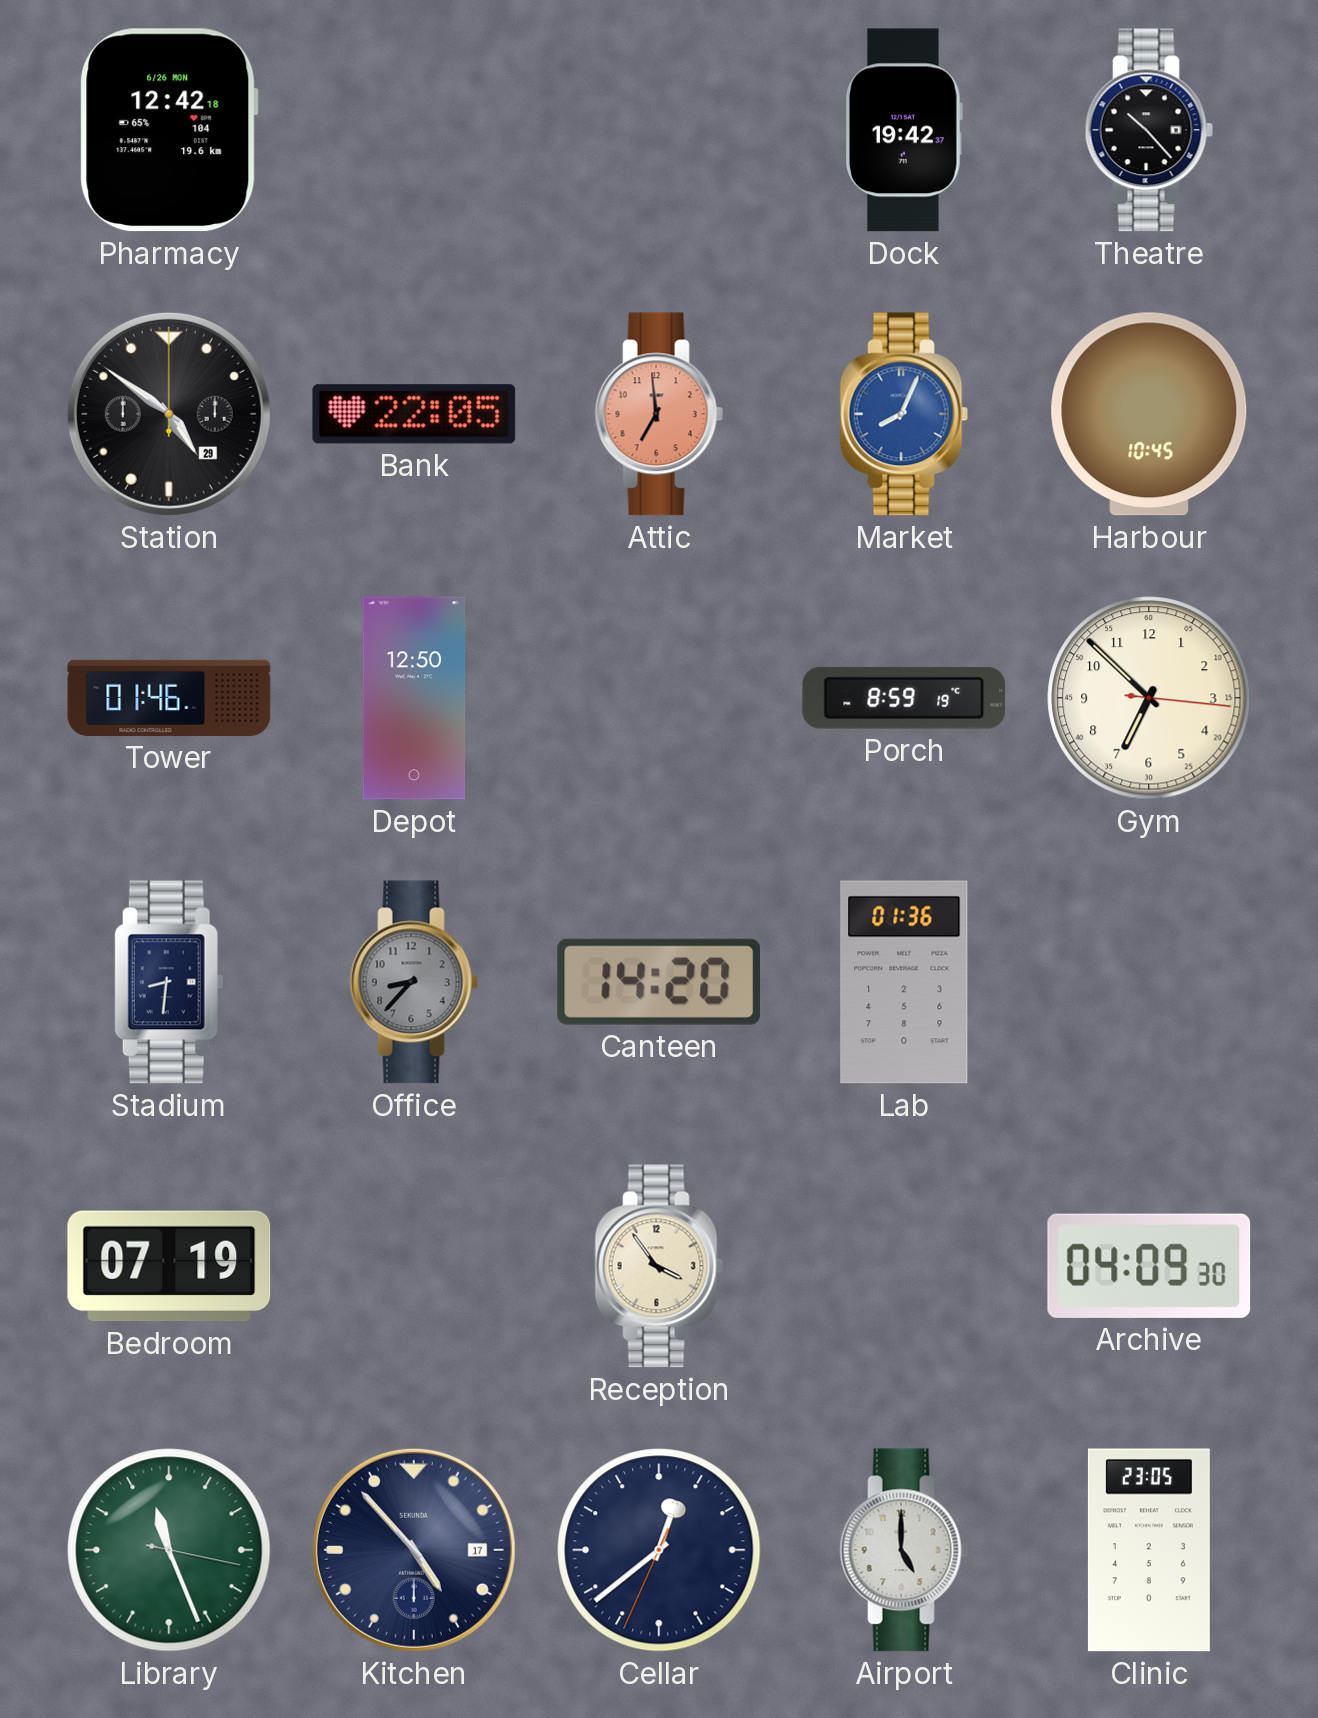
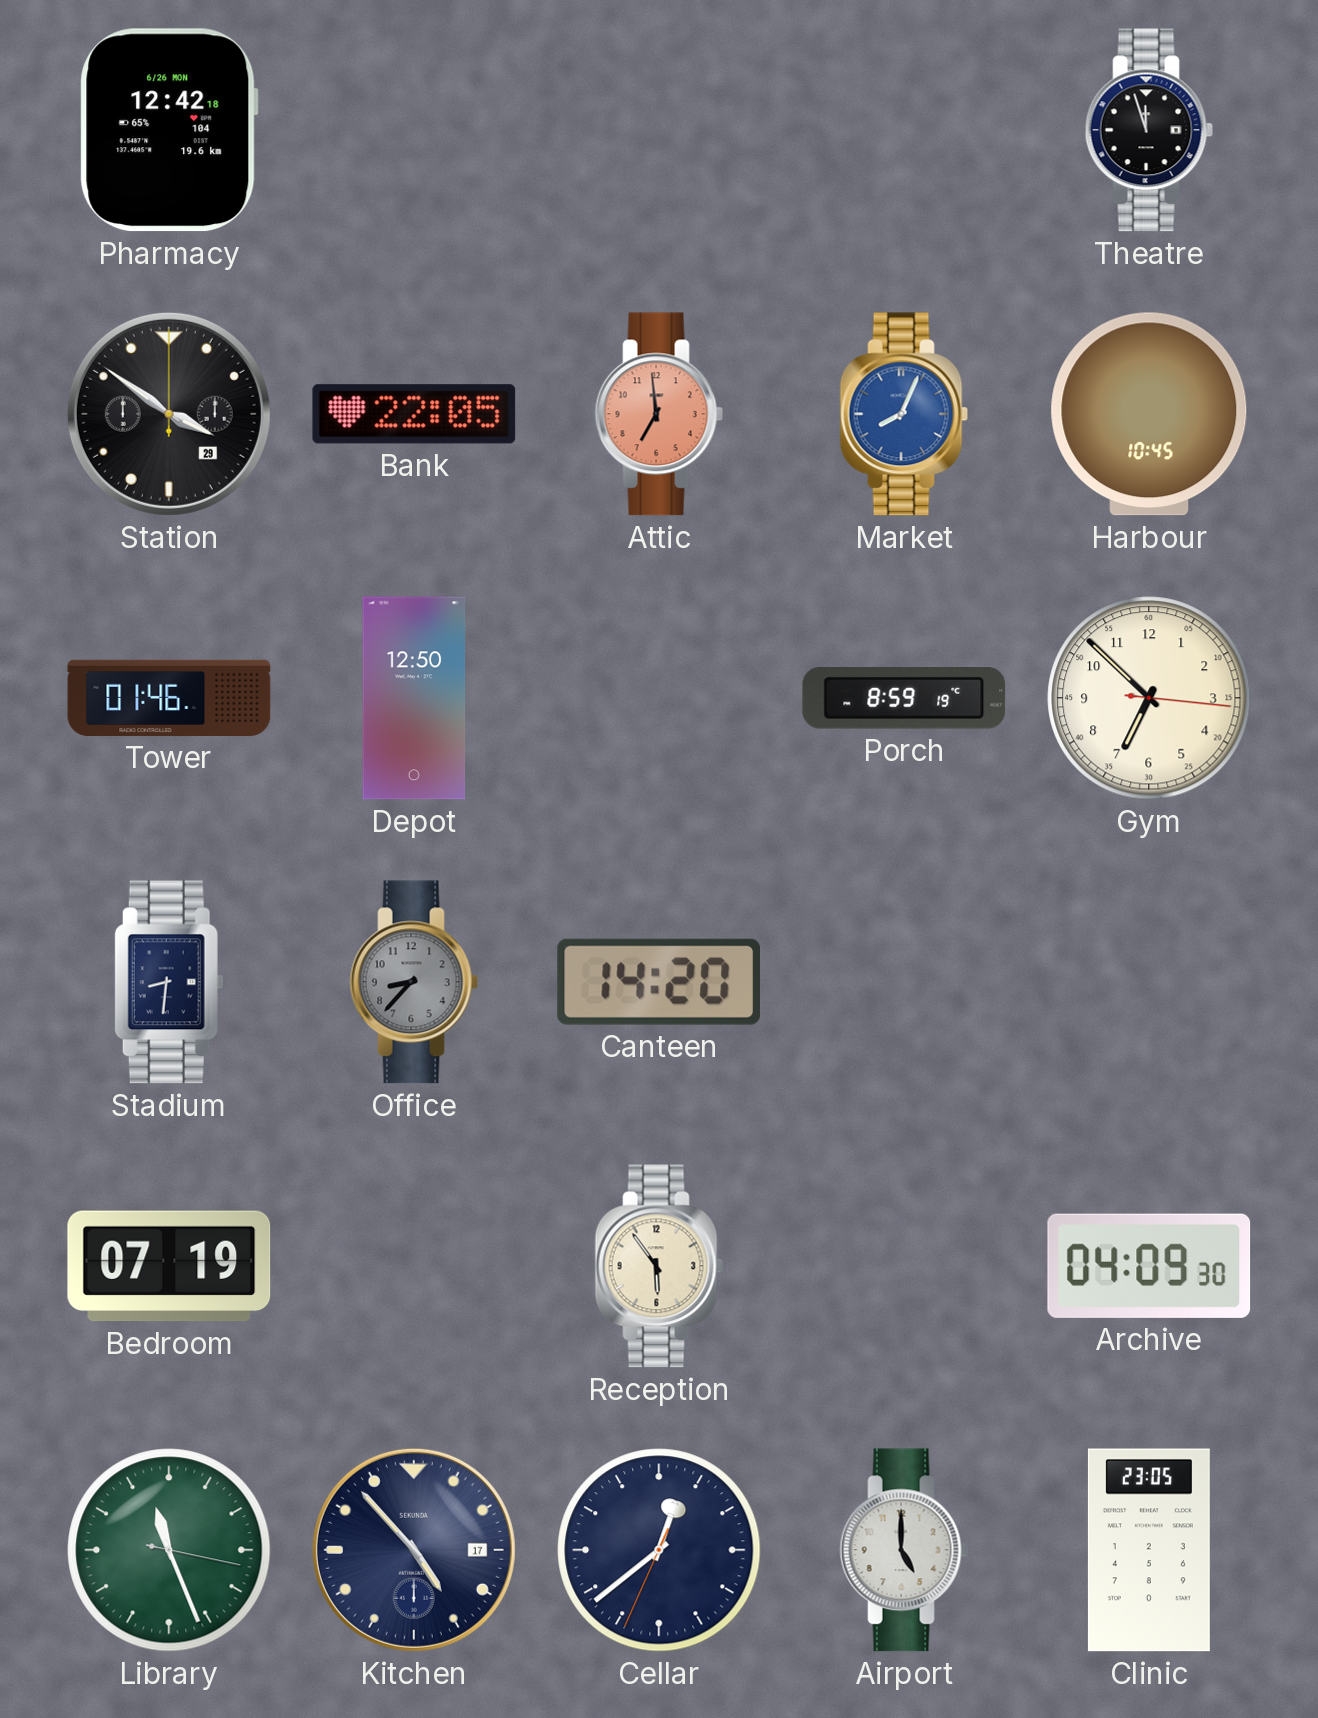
Dock: 19:42 -> none
Theatre: 10:23 -> 11:57
Station: 4:51 -> 3:51
Lab: 01:36 -> none
Reception: 3:54 -> 5:54
